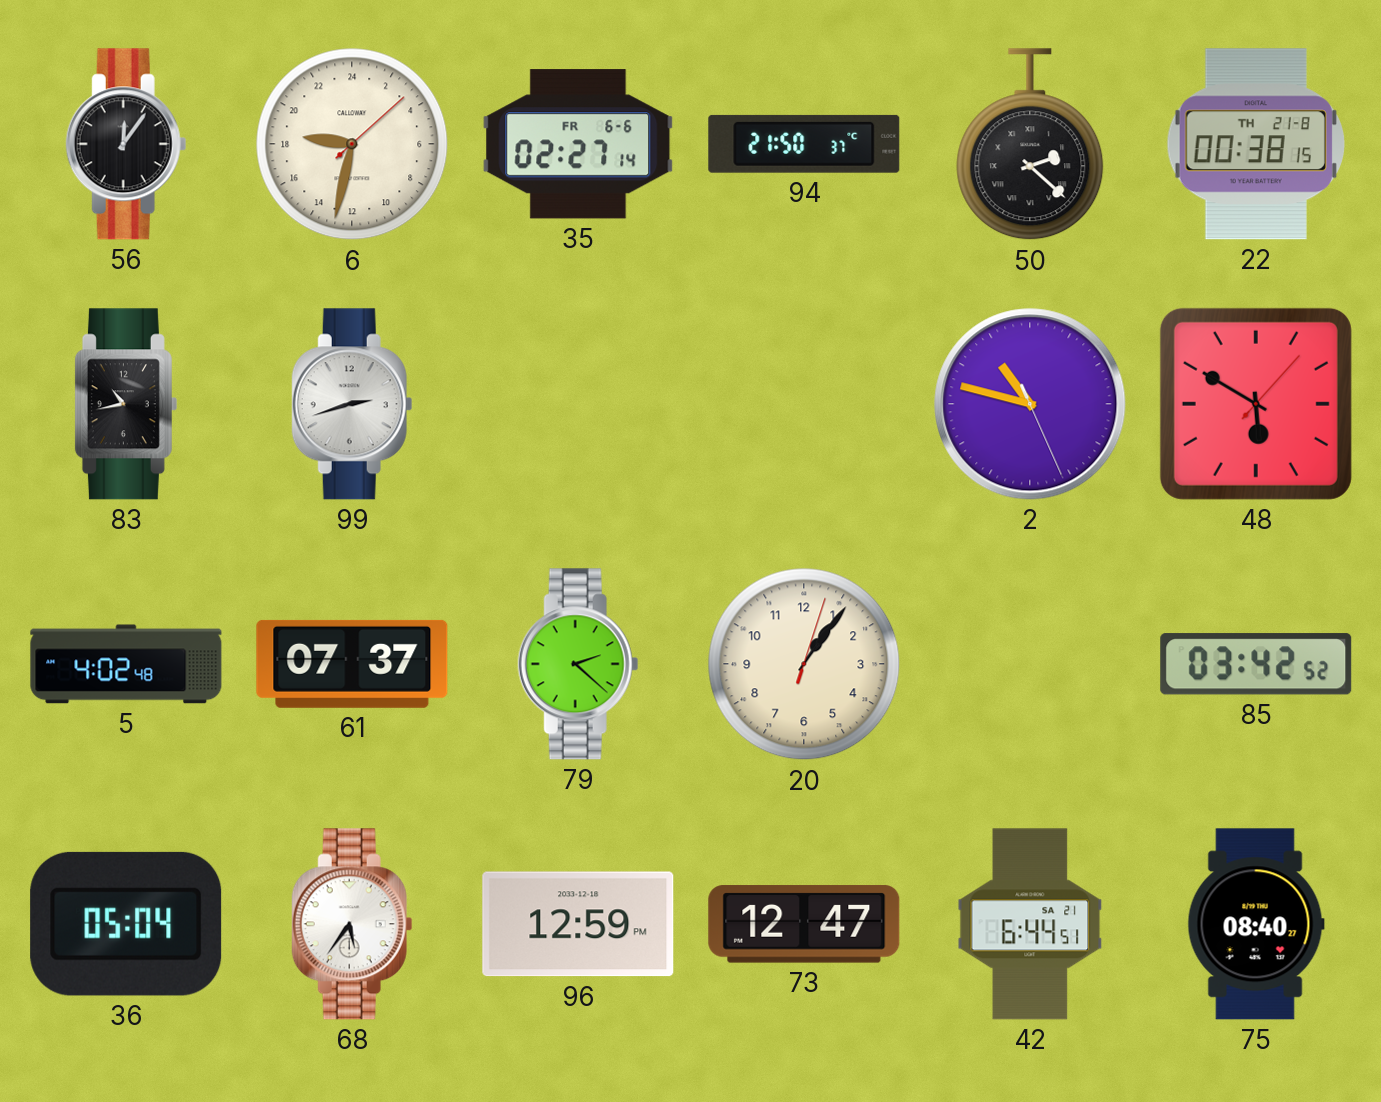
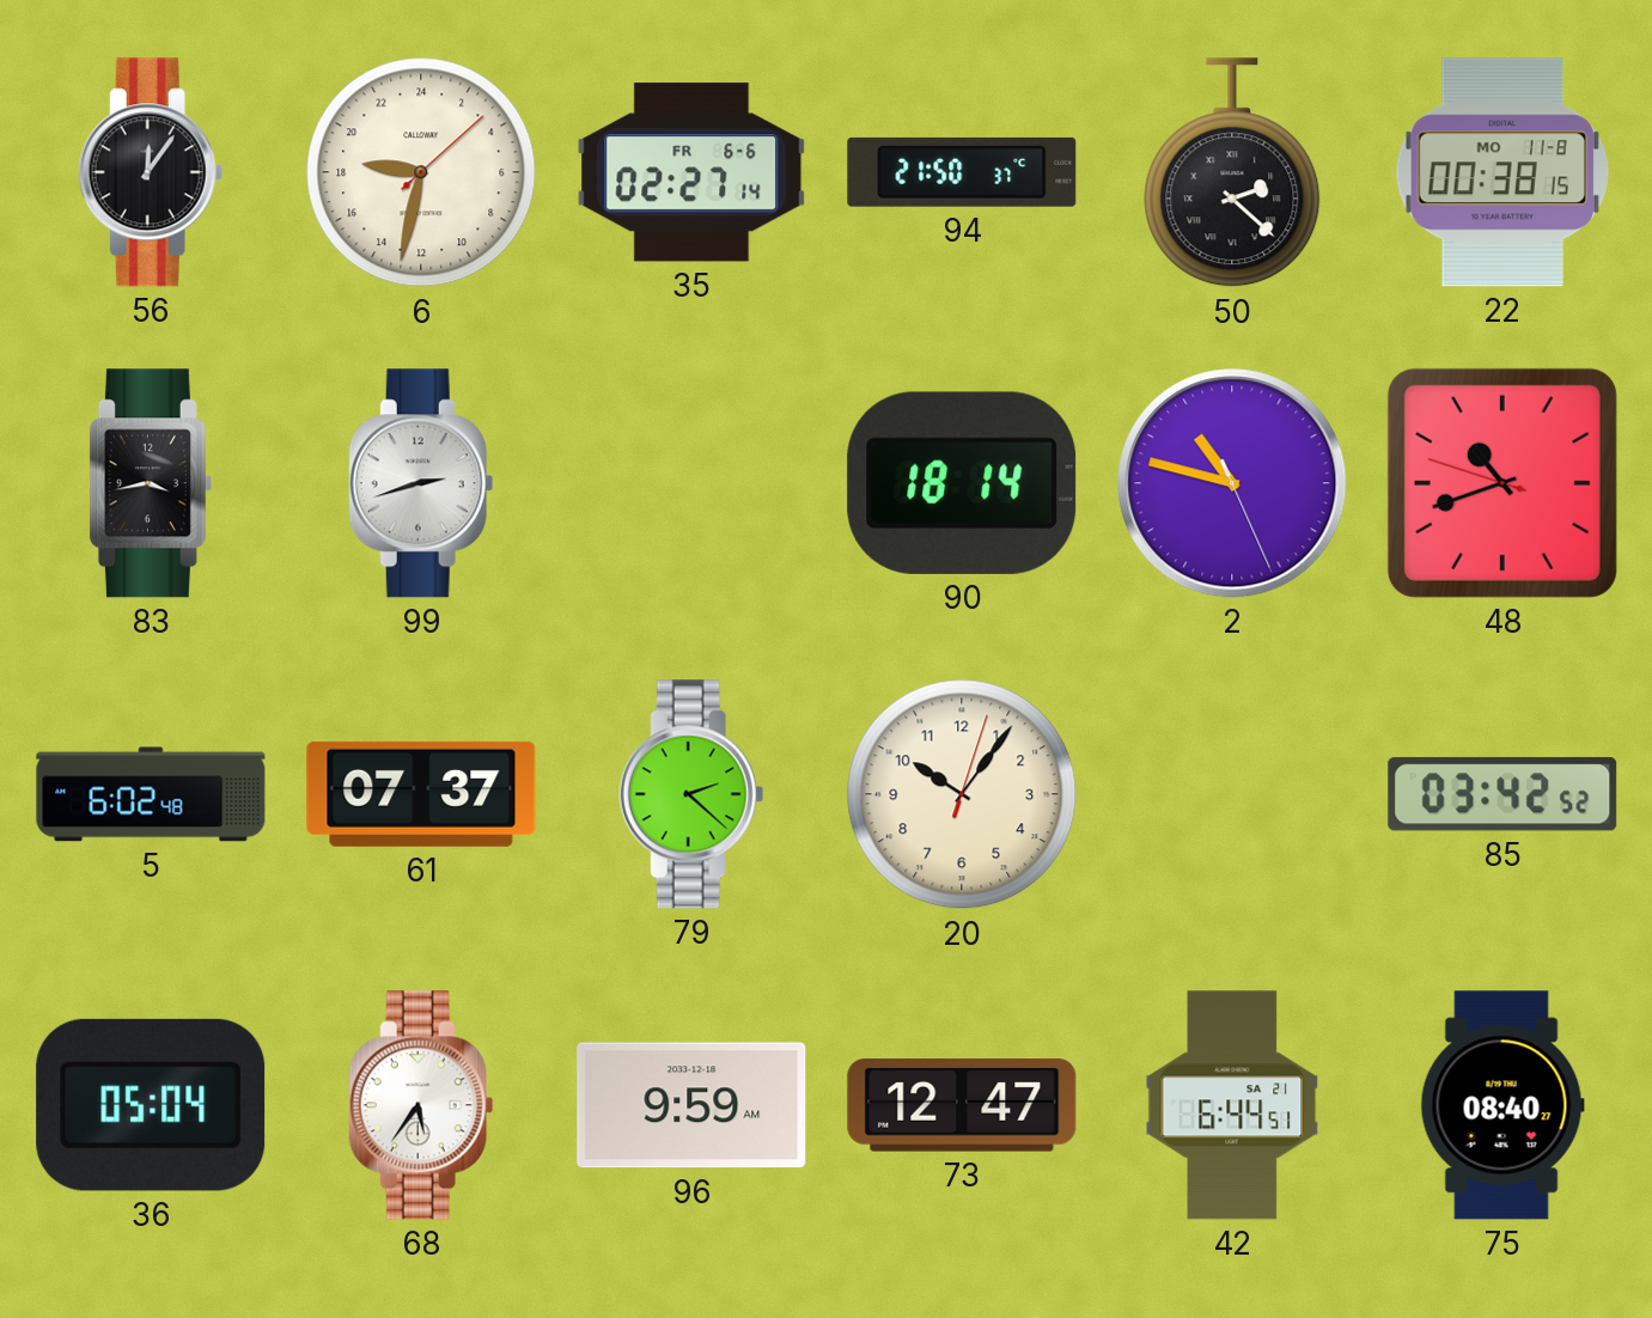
22 date: TH 21-8 -> MO 11-8
83: 10:43 -> 3:43
90: none -> 18:14
48: 5:50 -> 10:41
5: 4:02 -> 6:02
20: 1:06 -> 10:06
96: 12:59 -> 9:59
